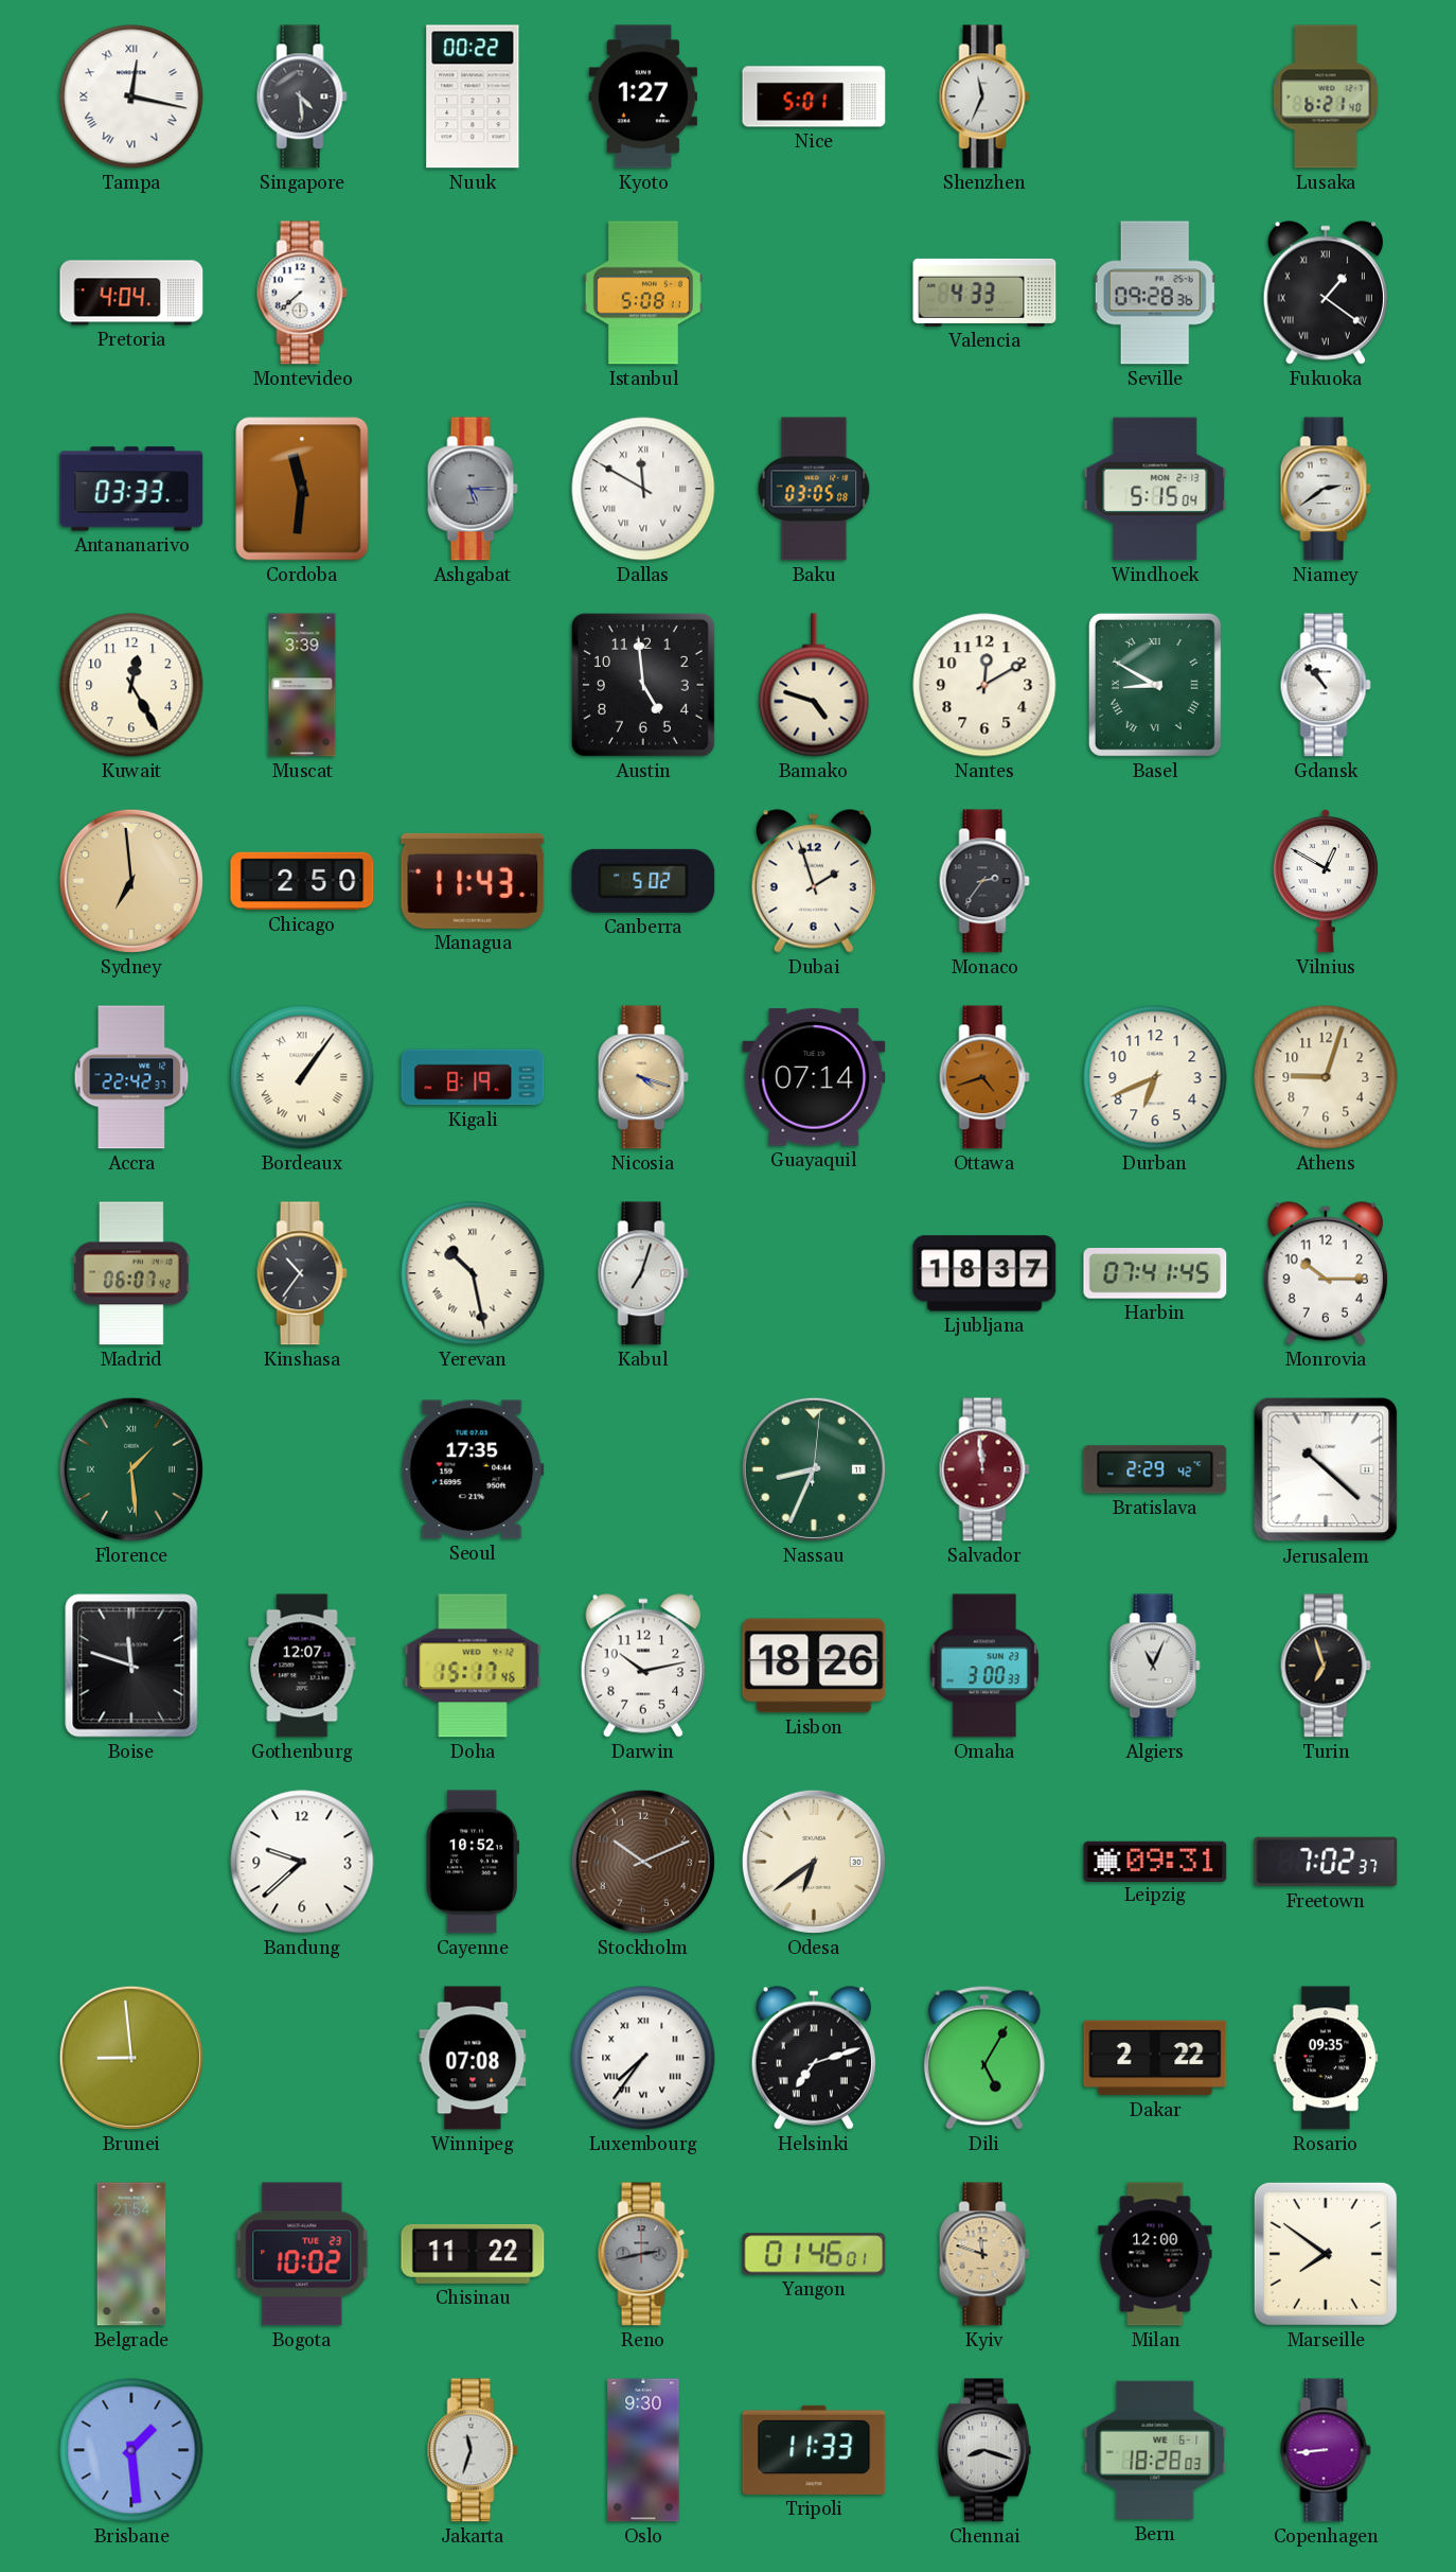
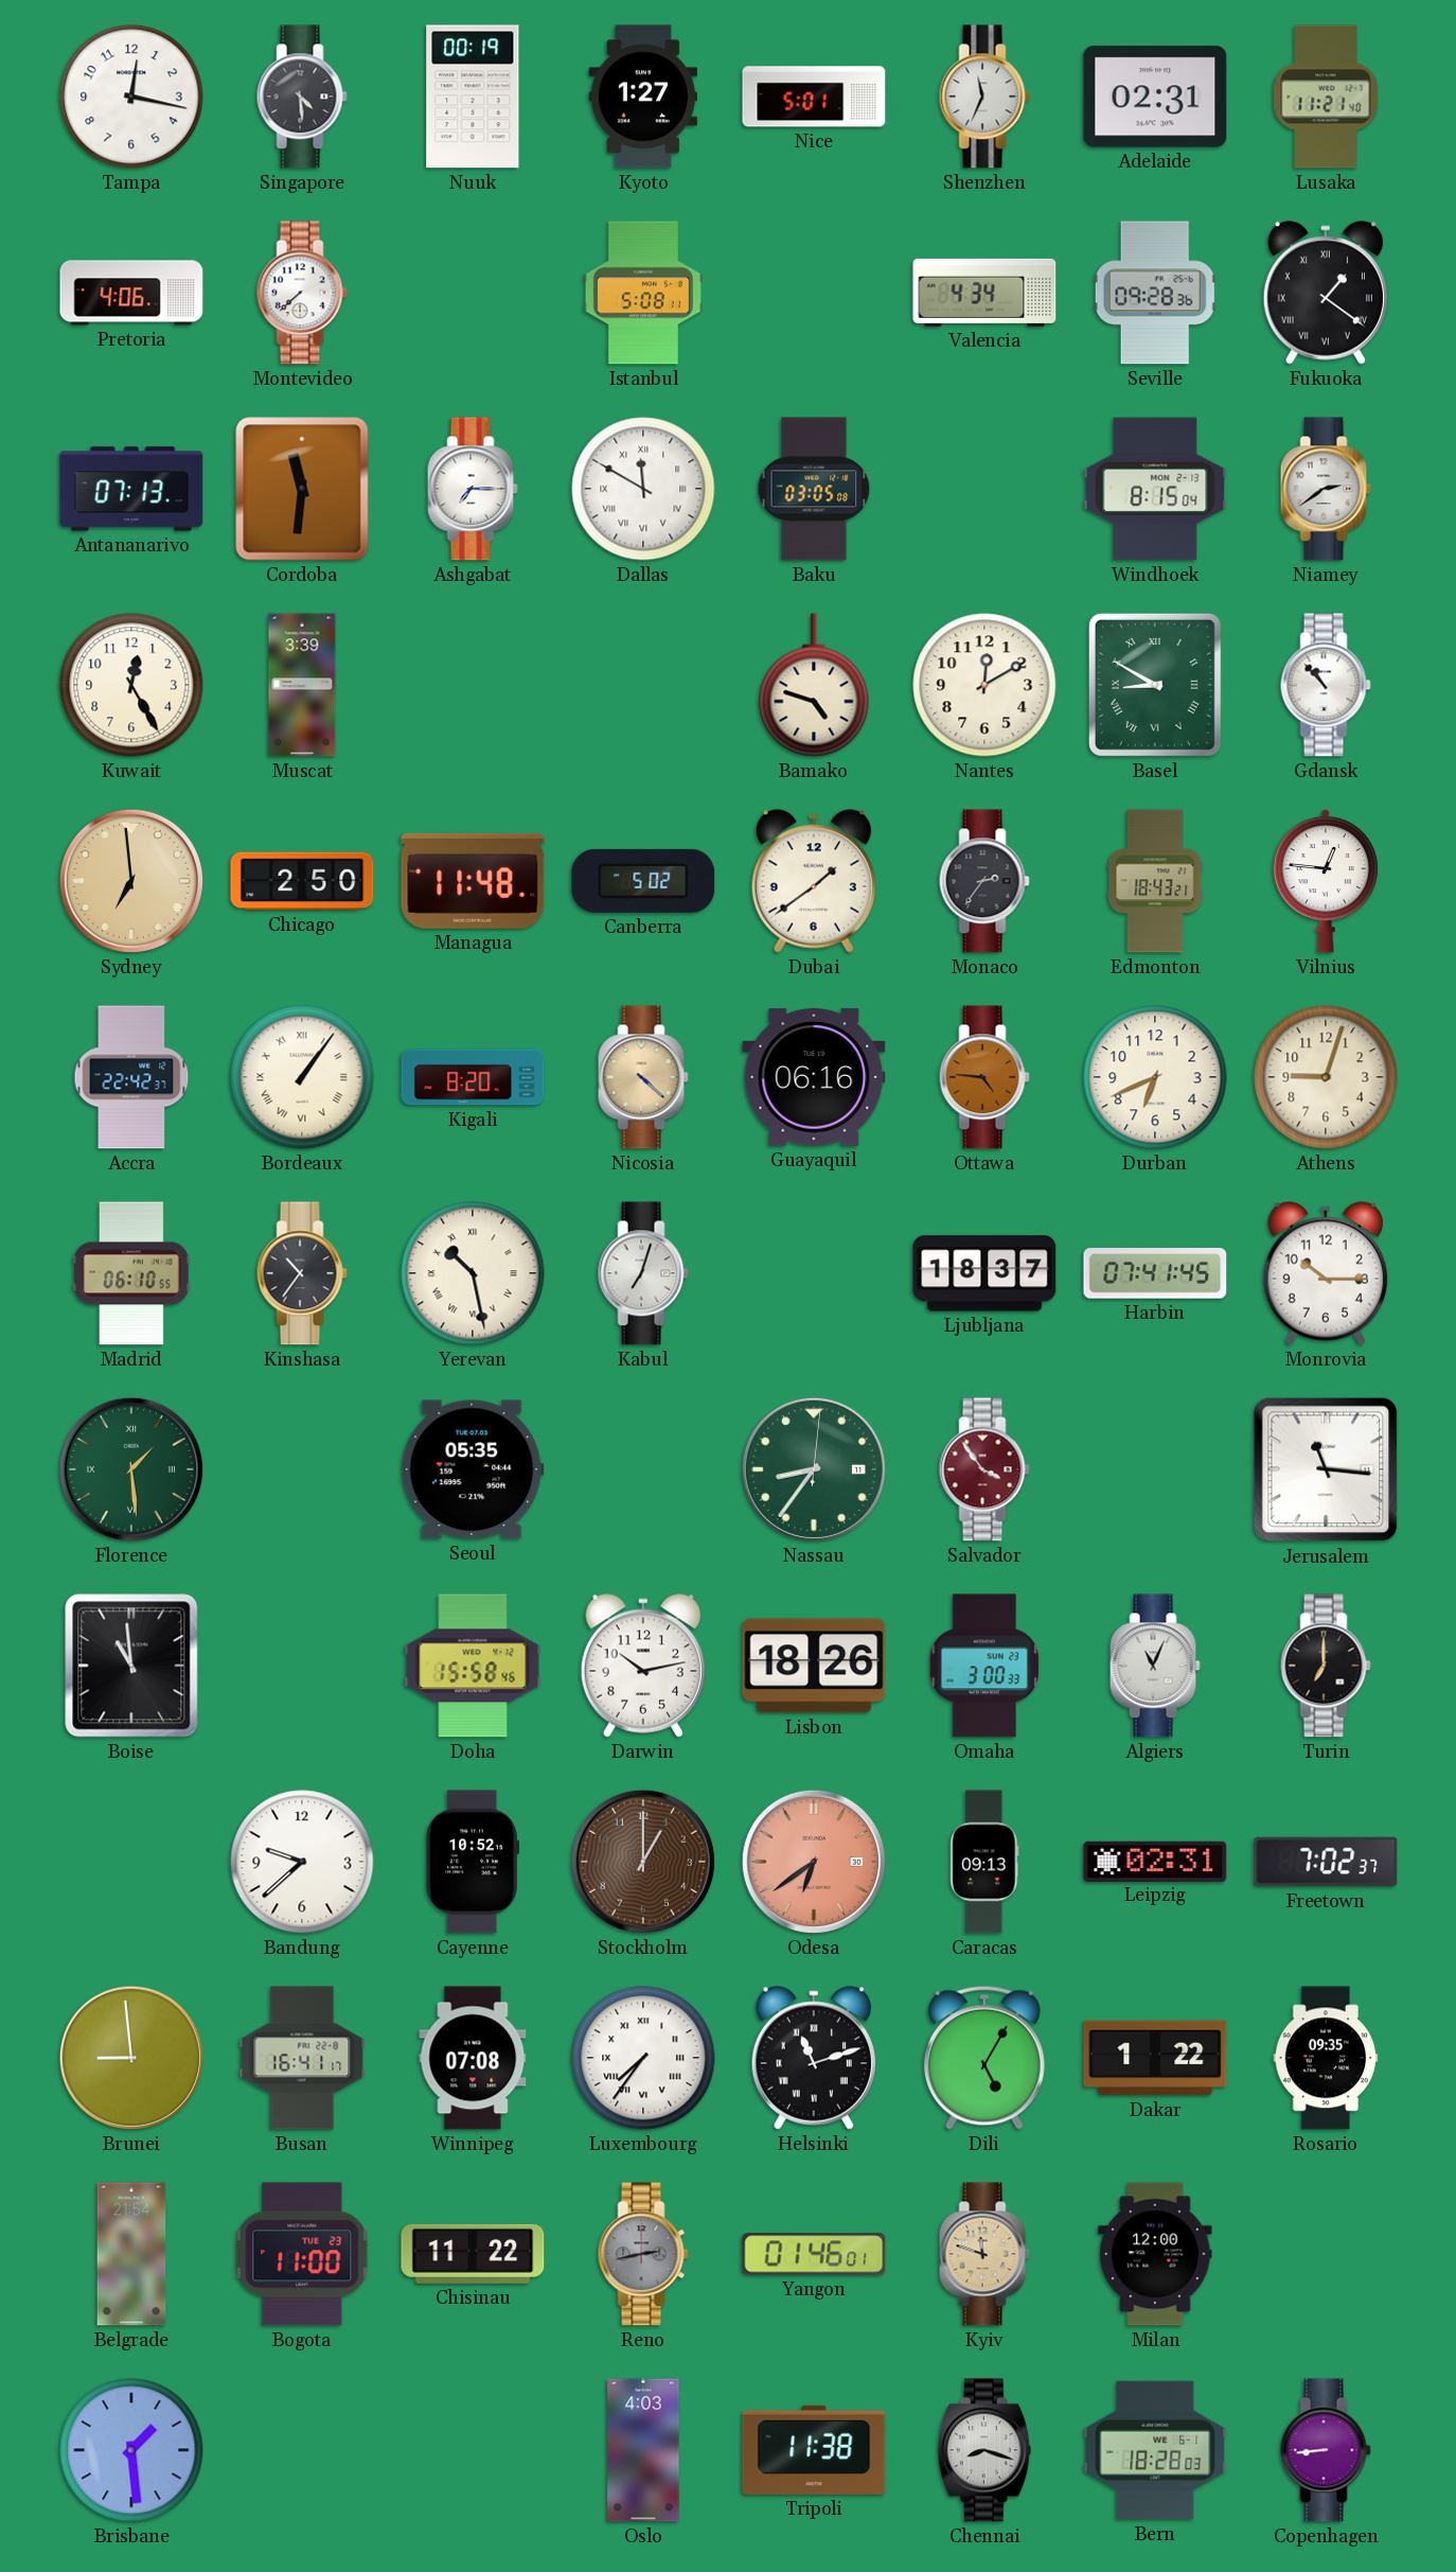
Tampa numerals: Roman -> Arabic
Nuuk: 00:22 -> 00:19
Adelaide: none -> 02:31
Lusaka: 6:21 -> 11:21
Pretoria: 4:04 -> 4:06
Valencia: 4:33 -> 4:34
Antananarivo: 03:33 -> 07:13
Ashgabat: 5:15 -> 7:15
Ashgabat dial: grey -> white
Windhoek: 5:15 -> 8:15
Austin: 4:59 -> none
Managua: 11:43 -> 11:48
Dubai: 1:57 -> 1:39
Edmonton: none -> 18:43
Vilnius: 12:50 -> 12:46
Kigali: 8:19 -> 8:20
Nicosia: 4:18 -> 4:22
Guayaquil: 07:14 -> 06:16
Ottawa: 4:42 -> 4:46
Madrid: 06:07 -> 06:10
Seoul: 17:35 -> 05:35
Nassau: 8:34 -> 8:36
Salvador: 11:59 -> 3:54
Bratislava: 2:29 -> none
Jerusalem: 10:22 -> 11:16
Boise: 11:48 -> 10:59
Gothenburg: 12:07 -> none
Doha: 15:17 -> 15:58
Turin: 6:57 -> 7:00
Stockholm: 10:11 -> 1:00
Odesa dial: cream -> salmon
Caracas: none -> 09:13
Leipzig: 09:31 -> 02:31
Busan: none -> 16:41
Helsinki: 7:12 -> 11:12
Dakar: 2:22 -> 1:22
Bogota: 10:02 -> 11:00
Marseille: 7:51 -> none
Jakarta: 11:33 -> none
Oslo: 9:30 -> 4:03
Tripoli: 11:33 -> 11:38
